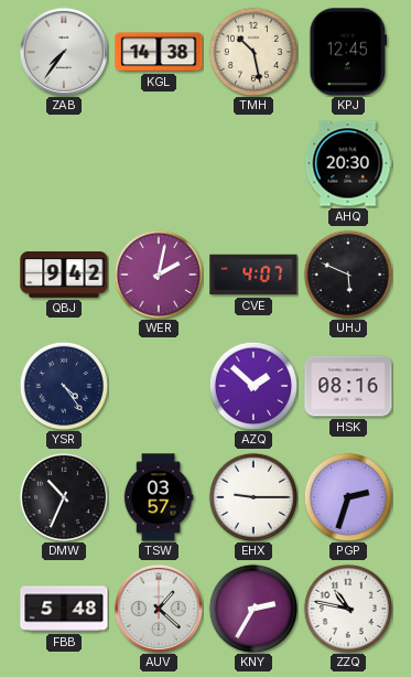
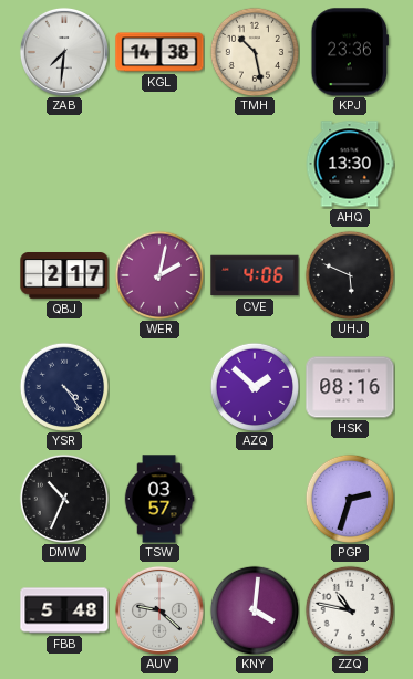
ZAB: 7:36 -> 7:31
KPJ: 12:45 -> 23:36
AHQ: 20:30 -> 13:30
QBJ: 9:42 -> 2:17
CVE: 4:07 -> 4:06
EHX: 9:15 -> none
AUV: 1:22 -> 9:22
KNY: 2:35 -> 4:01
